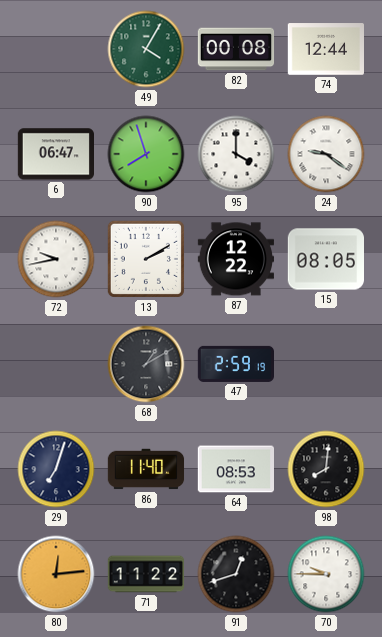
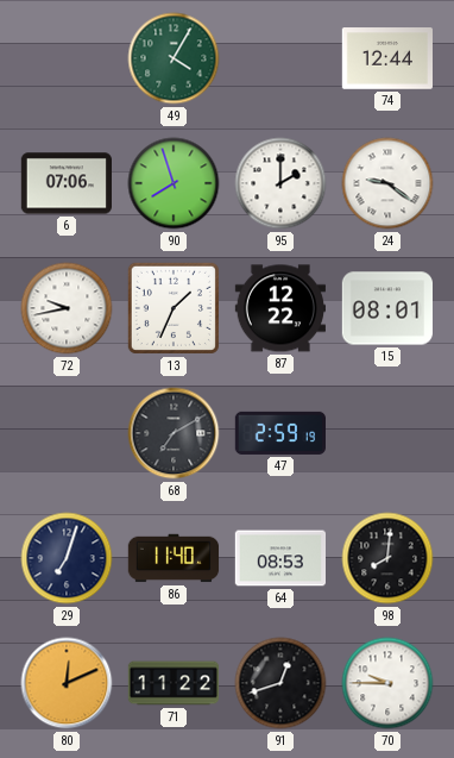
82: 00:08 -> none
6: 06:47 -> 07:06
95: 4:00 -> 2:00
13: 2:10 -> 1:34
15: 08:05 -> 08:01
68: 1:10 -> 7:10
80: 12:14 -> 12:11
